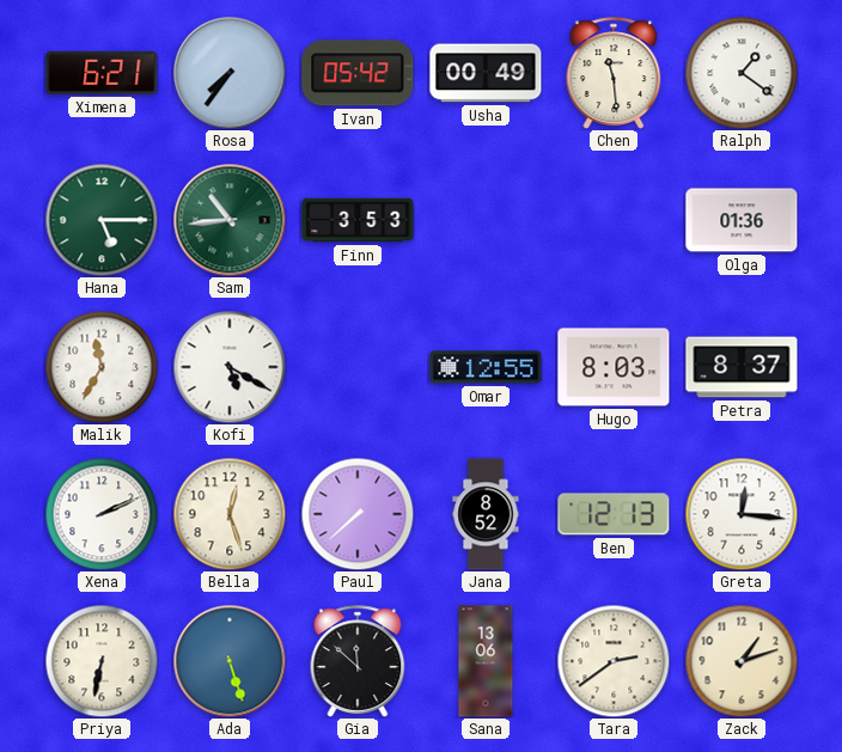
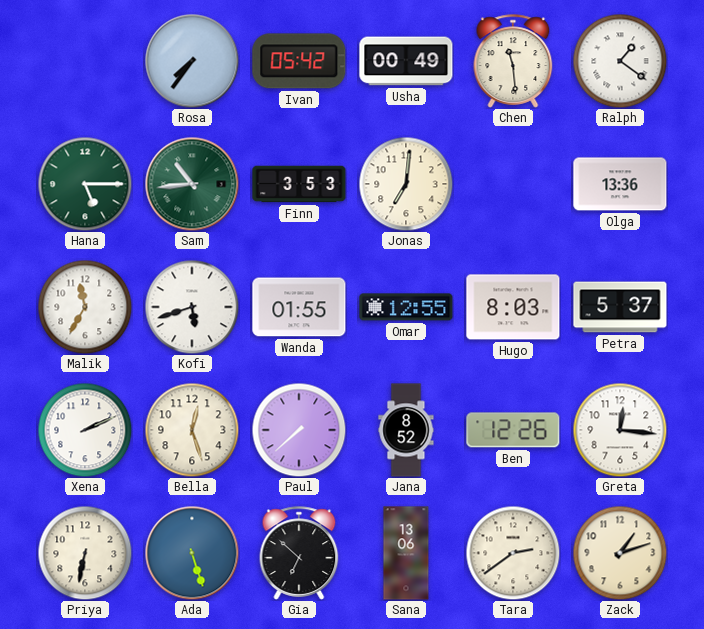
Ximena: 6:21 -> none
Jonas: none -> 7:01
Olga: 01:36 -> 13:36
Kofi: 5:20 -> 5:42
Wanda: none -> 01:55
Petra: 8:37 -> 5:37
Ben: 12:13 -> 12:26
Gia: 11:52 -> 6:52
